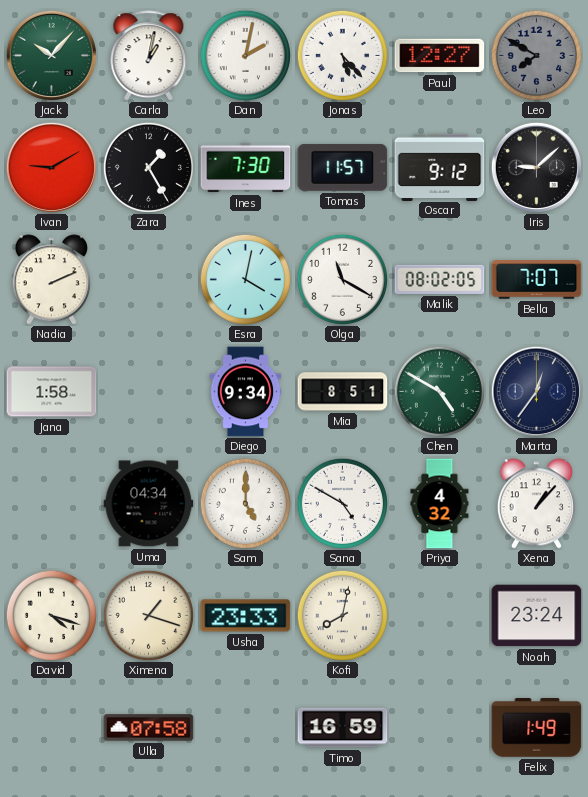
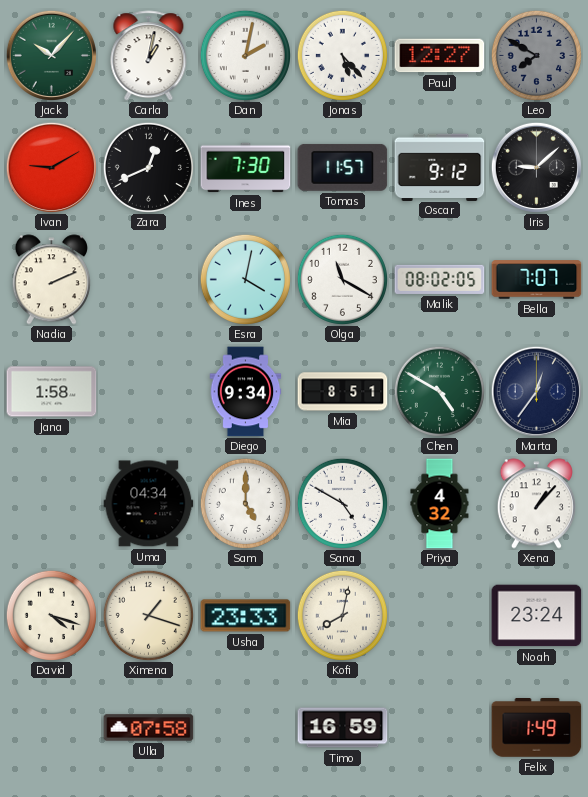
Zara: 1:25 -> 12:41
